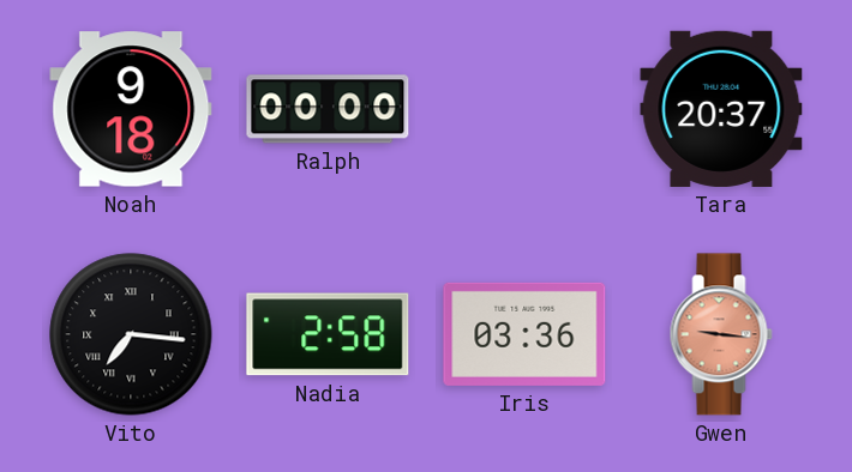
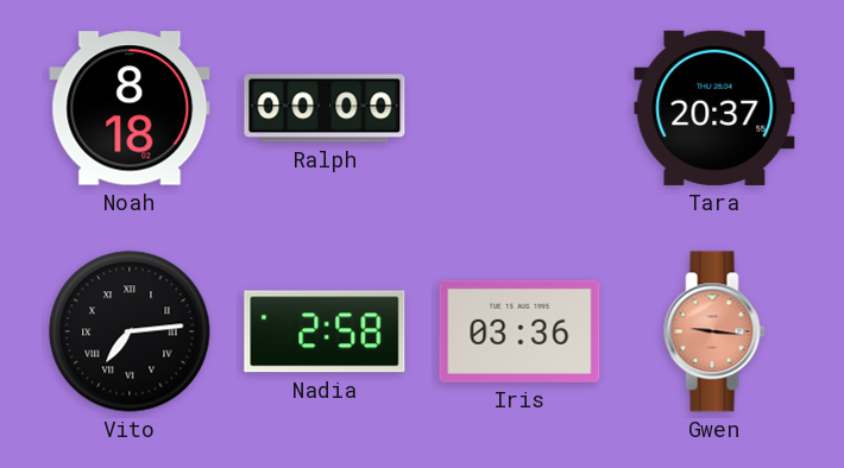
Noah: 9:18 -> 8:18
Vito: 7:16 -> 7:14
